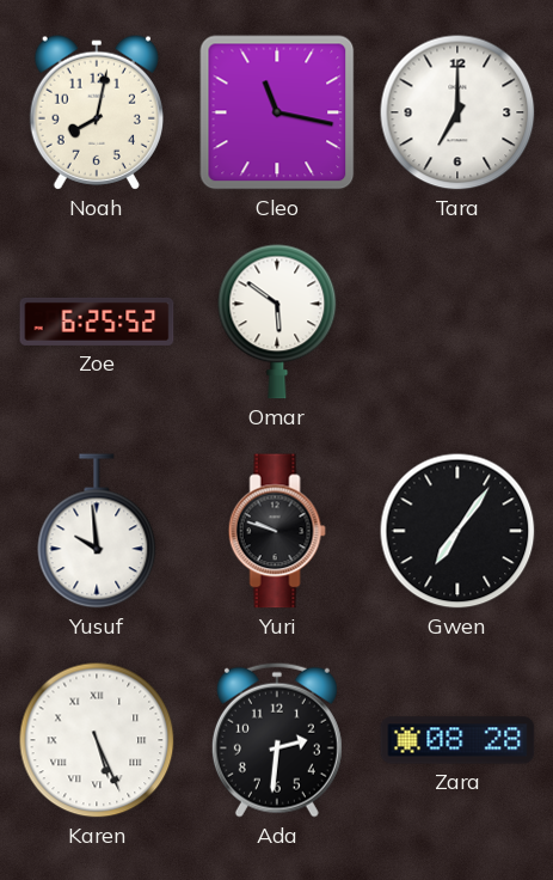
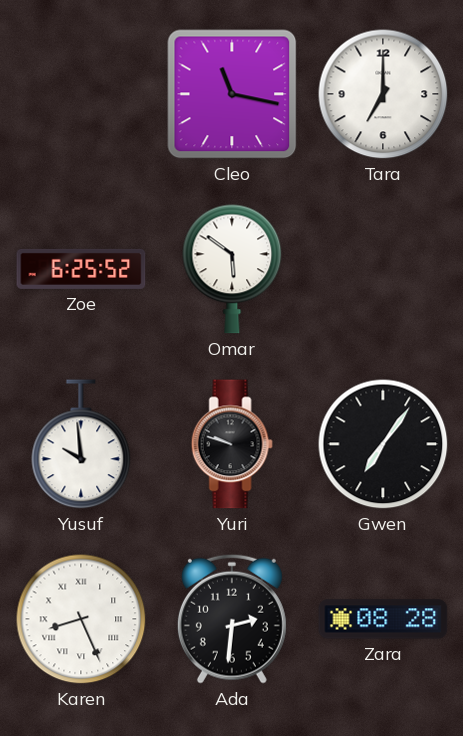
Noah: 8:02 -> none
Karen: 5:26 -> 8:26
